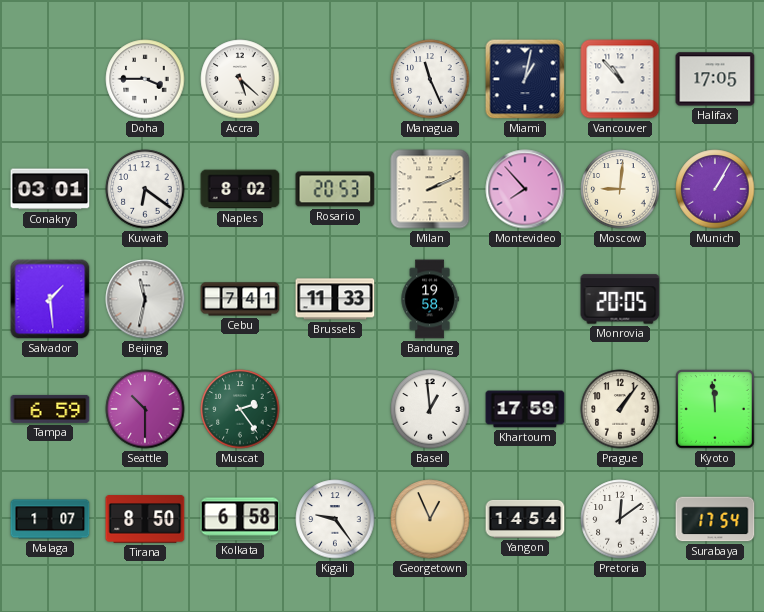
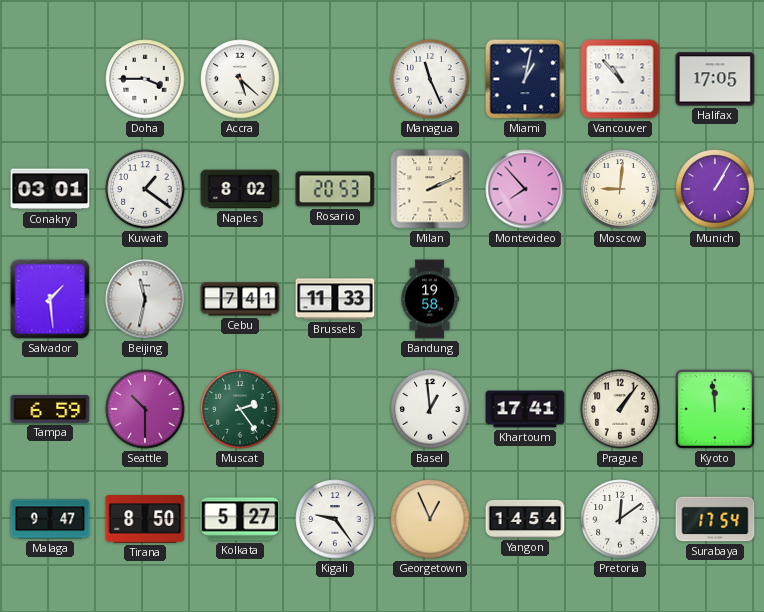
Kuwait: 6:21 -> 1:21
Monrovia: 20:05 -> none
Khartoum: 17:59 -> 17:41
Malaga: 1:07 -> 9:47
Kolkata: 6:58 -> 5:27
